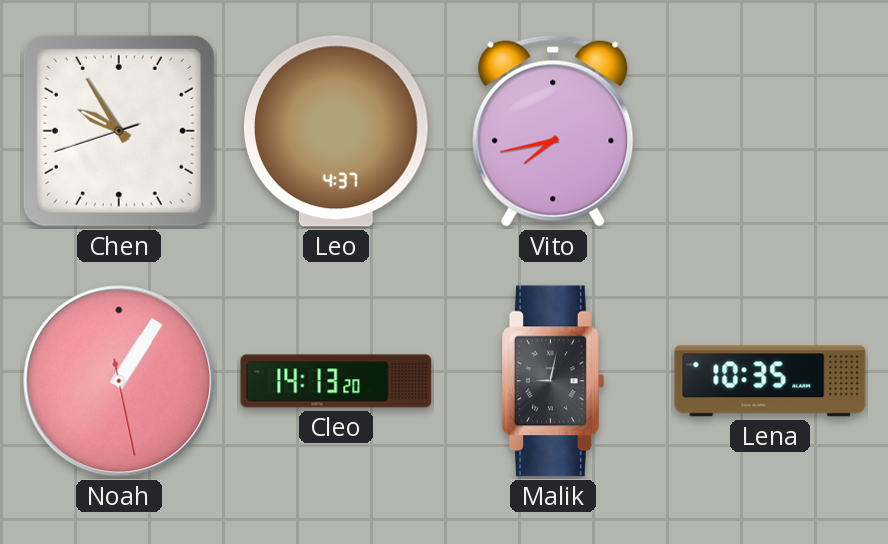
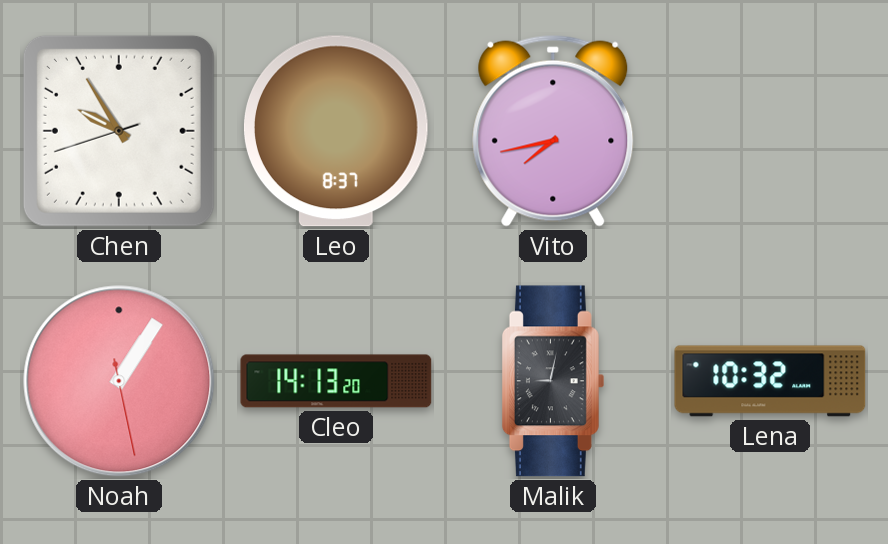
Leo: 4:37 -> 8:37
Lena: 10:35 -> 10:32
